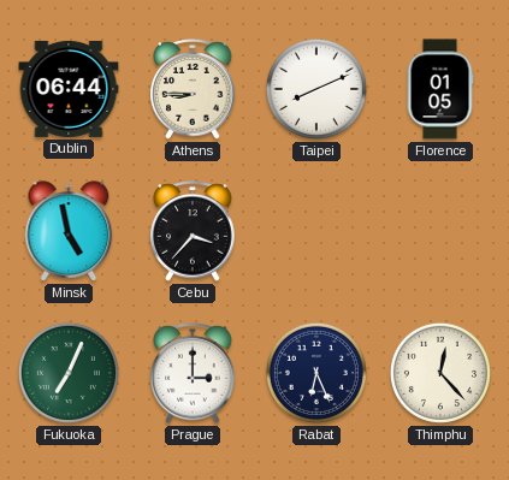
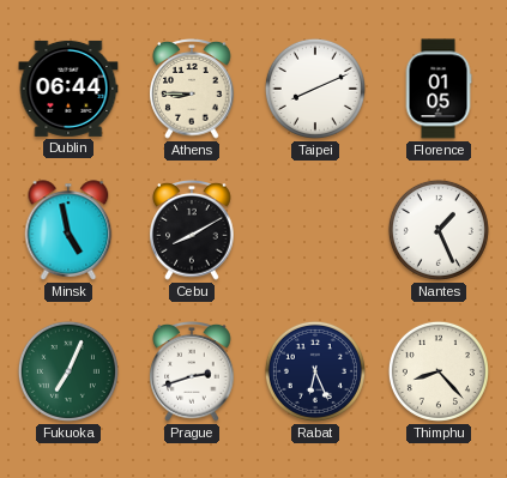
Cebu: 3:37 -> 8:10
Nantes: none -> 1:26
Prague: 3:00 -> 2:42
Thimphu: 12:23 -> 8:23
